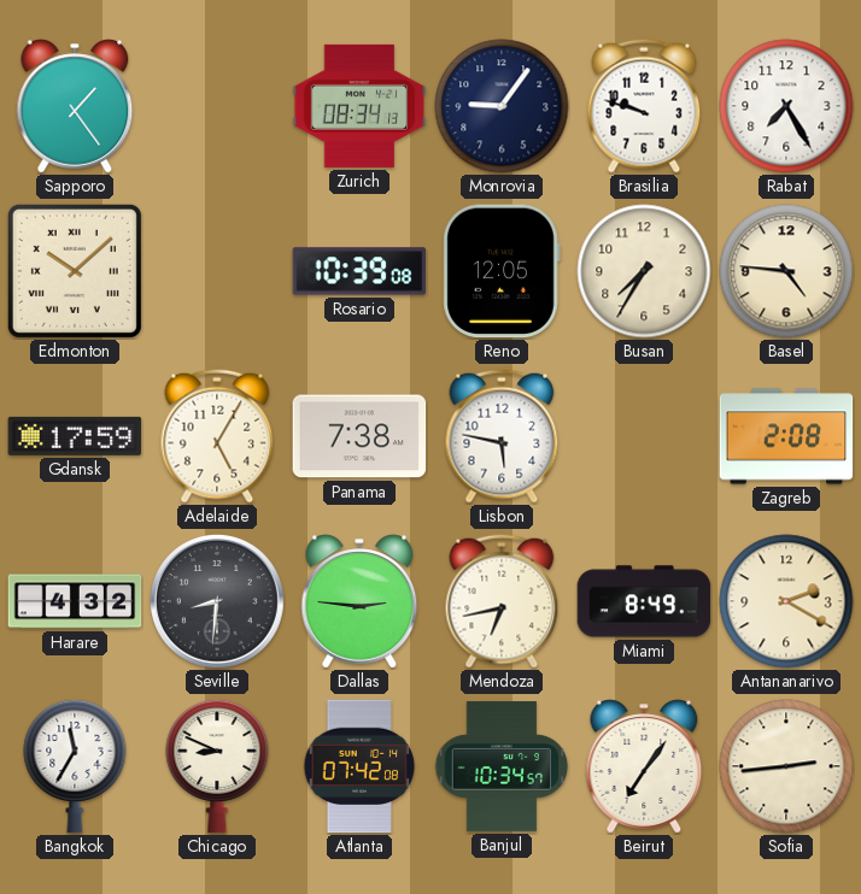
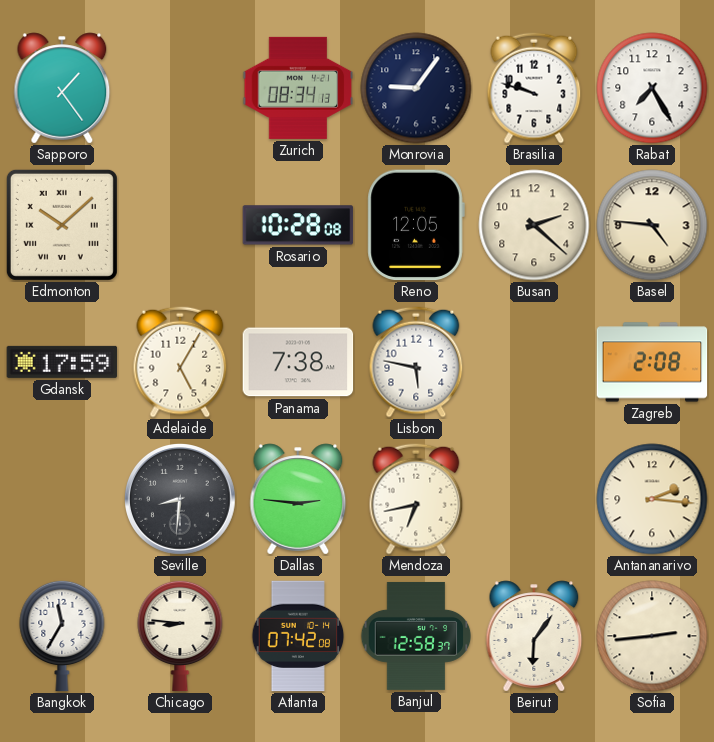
Rosario: 10:39 -> 10:28
Busan: 7:35 -> 2:22
Harare: 4:32 -> none
Miami: 8:49 -> none
Antananarivo: 2:20 -> 2:16
Chicago: 8:49 -> 8:46
Banjul: 10:34 -> 12:58
Beirut: 7:06 -> 6:06
